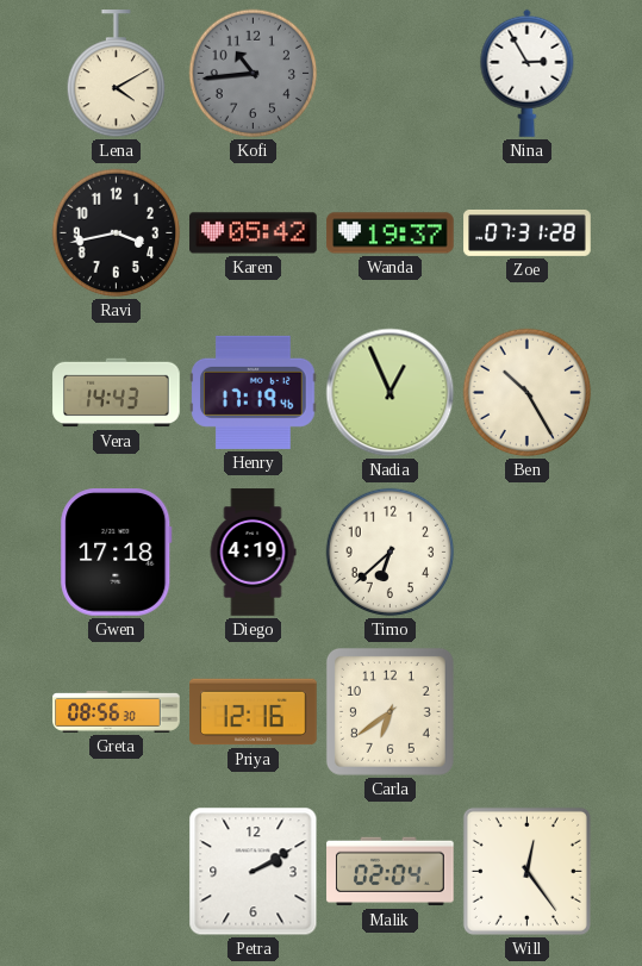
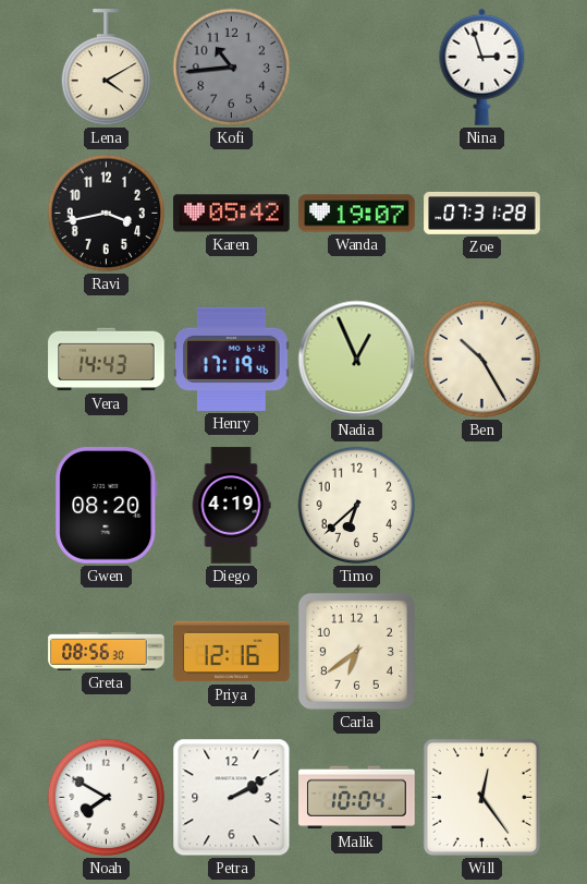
Nina: 2:55 -> 2:57
Wanda: 19:37 -> 19:07
Gwen: 17:18 -> 08:20
Noah: none -> 7:50
Malik: 02:04 -> 10:04
